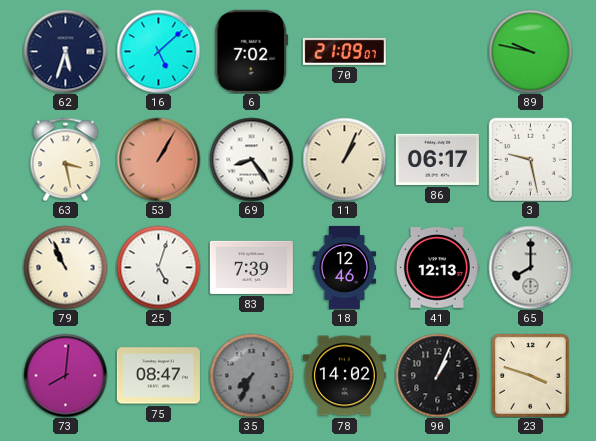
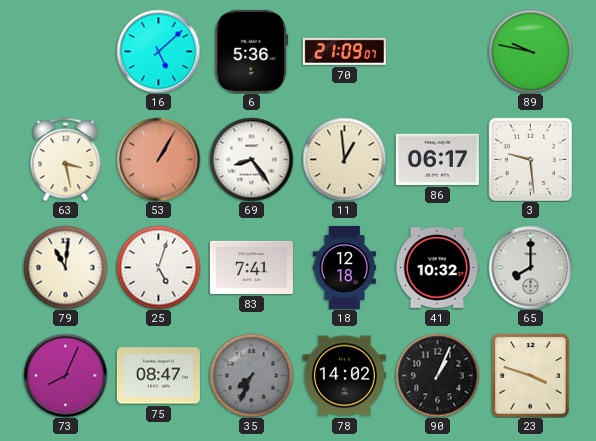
62: 5:33 -> none
6: 7:02 -> 5:36
11: 1:04 -> 12:59
3: 9:28 -> 9:29
79: 10:56 -> 11:01
83: 7:39 -> 7:41
18: 12:46 -> 12:18
41: 12:13 -> 10:32
73: 8:01 -> 8:04
